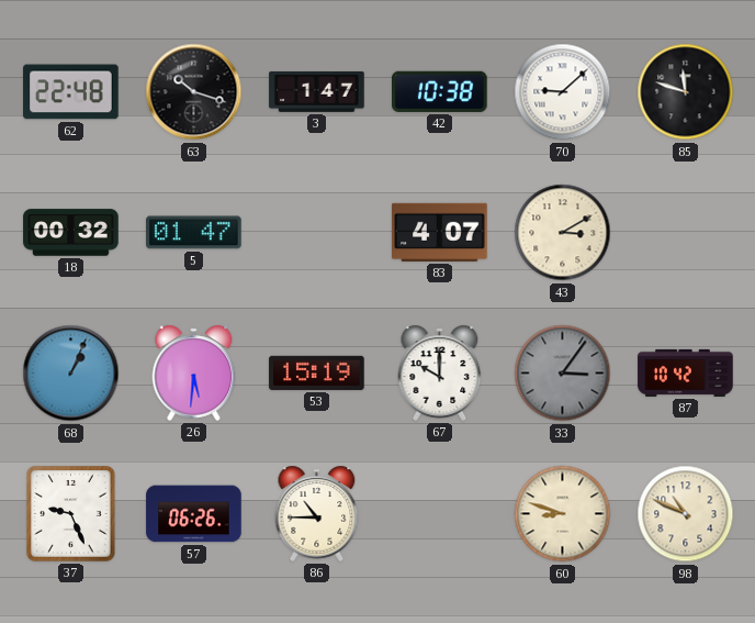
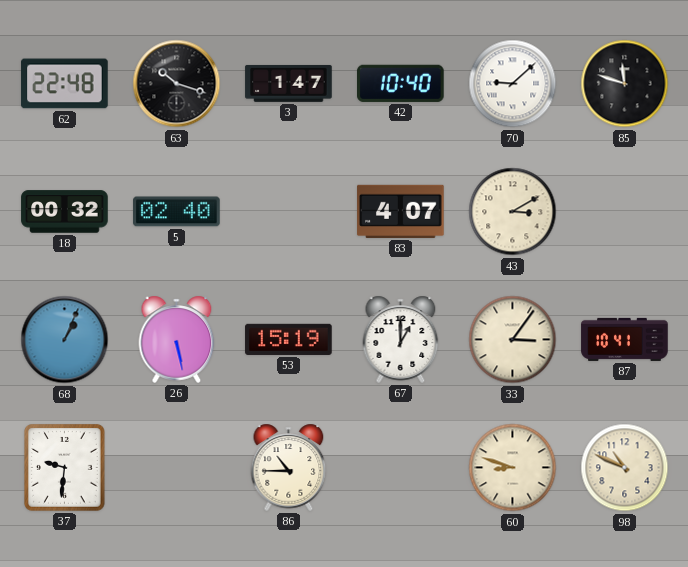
42: 10:38 -> 10:40
5: 01:47 -> 02:40
26: 5:31 -> 5:28
67: 10:00 -> 1:00
33 dial: grey -> cream
87: 10:42 -> 10:41
37: 9:26 -> 9:31
57: 06:26 -> none
